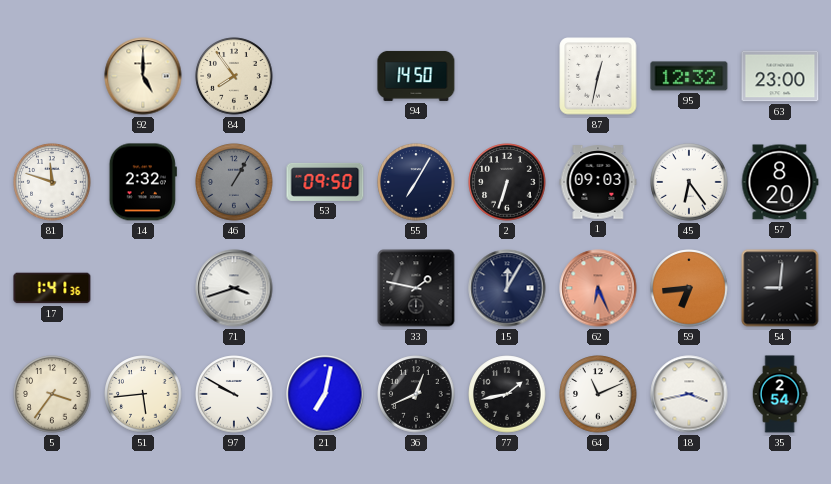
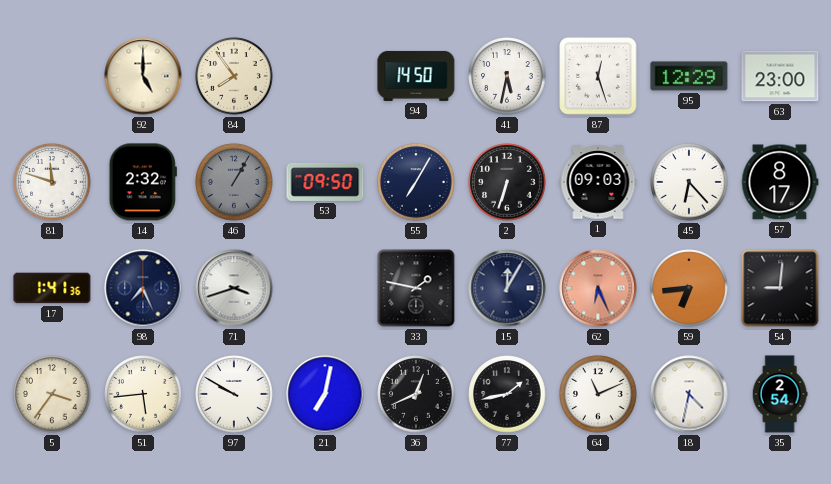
41: none -> 5:32
87: 12:32 -> 12:27
95: 12:32 -> 12:29
45: 6:24 -> 6:23
57: 8:20 -> 8:17
98: none -> 7:26
18: 3:43 -> 4:32
